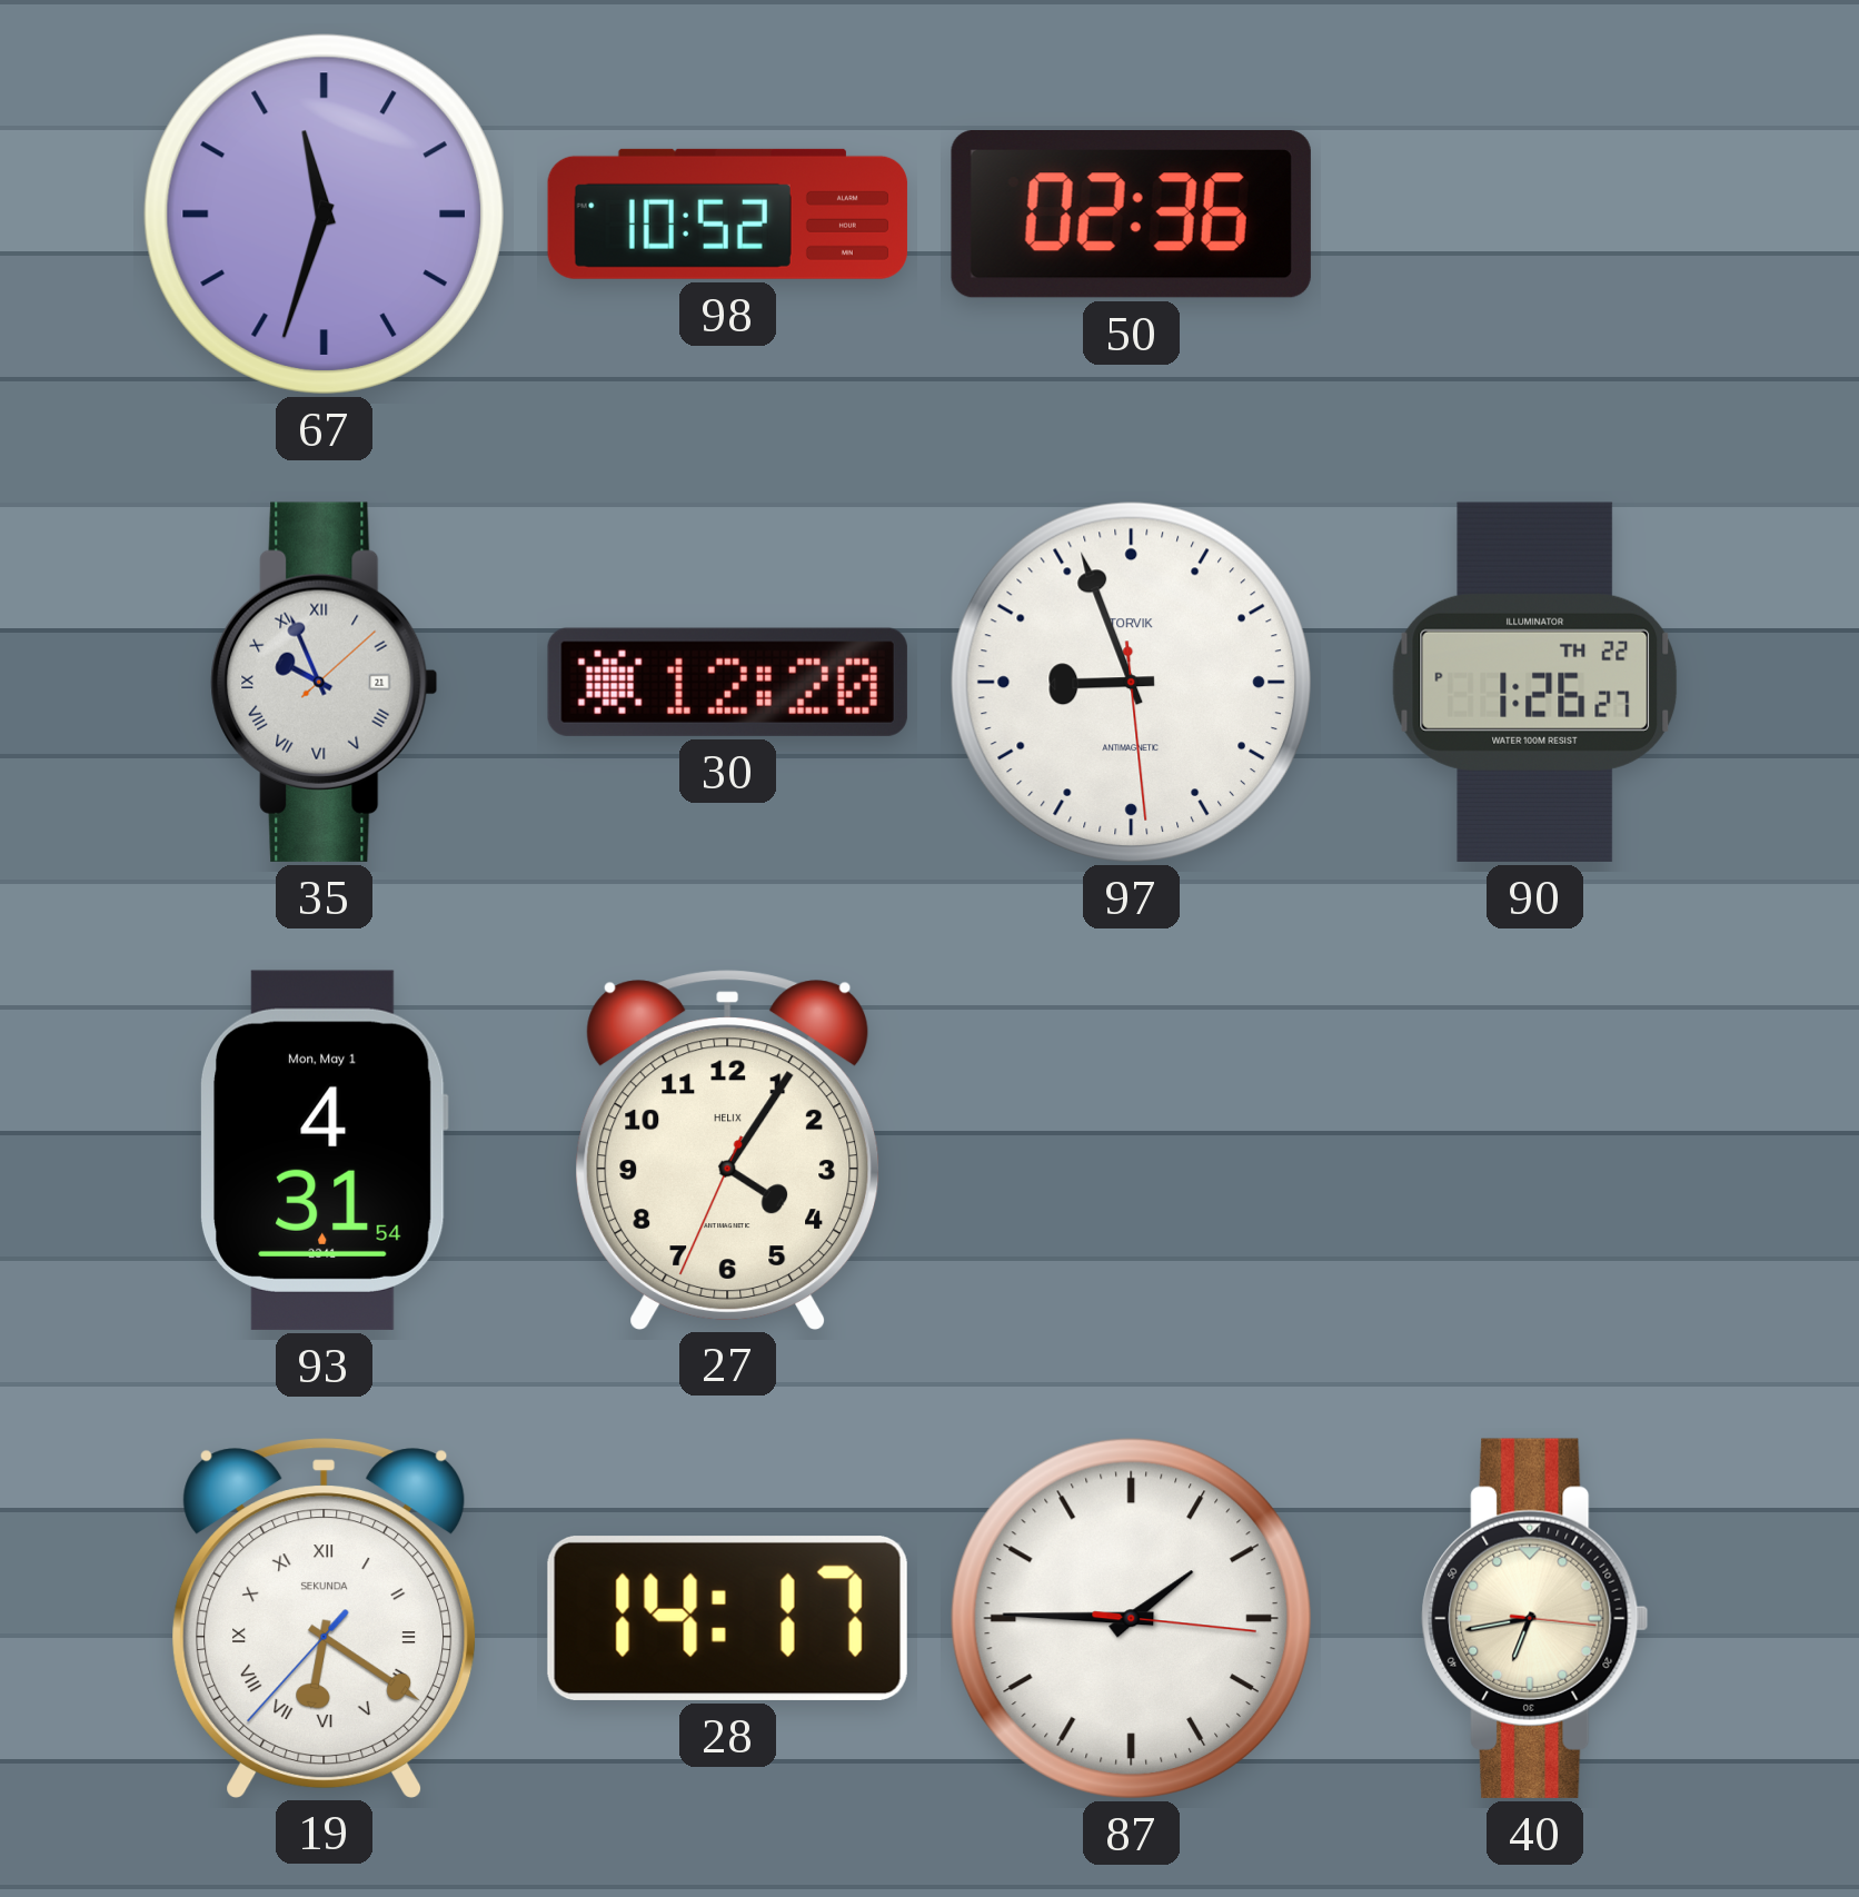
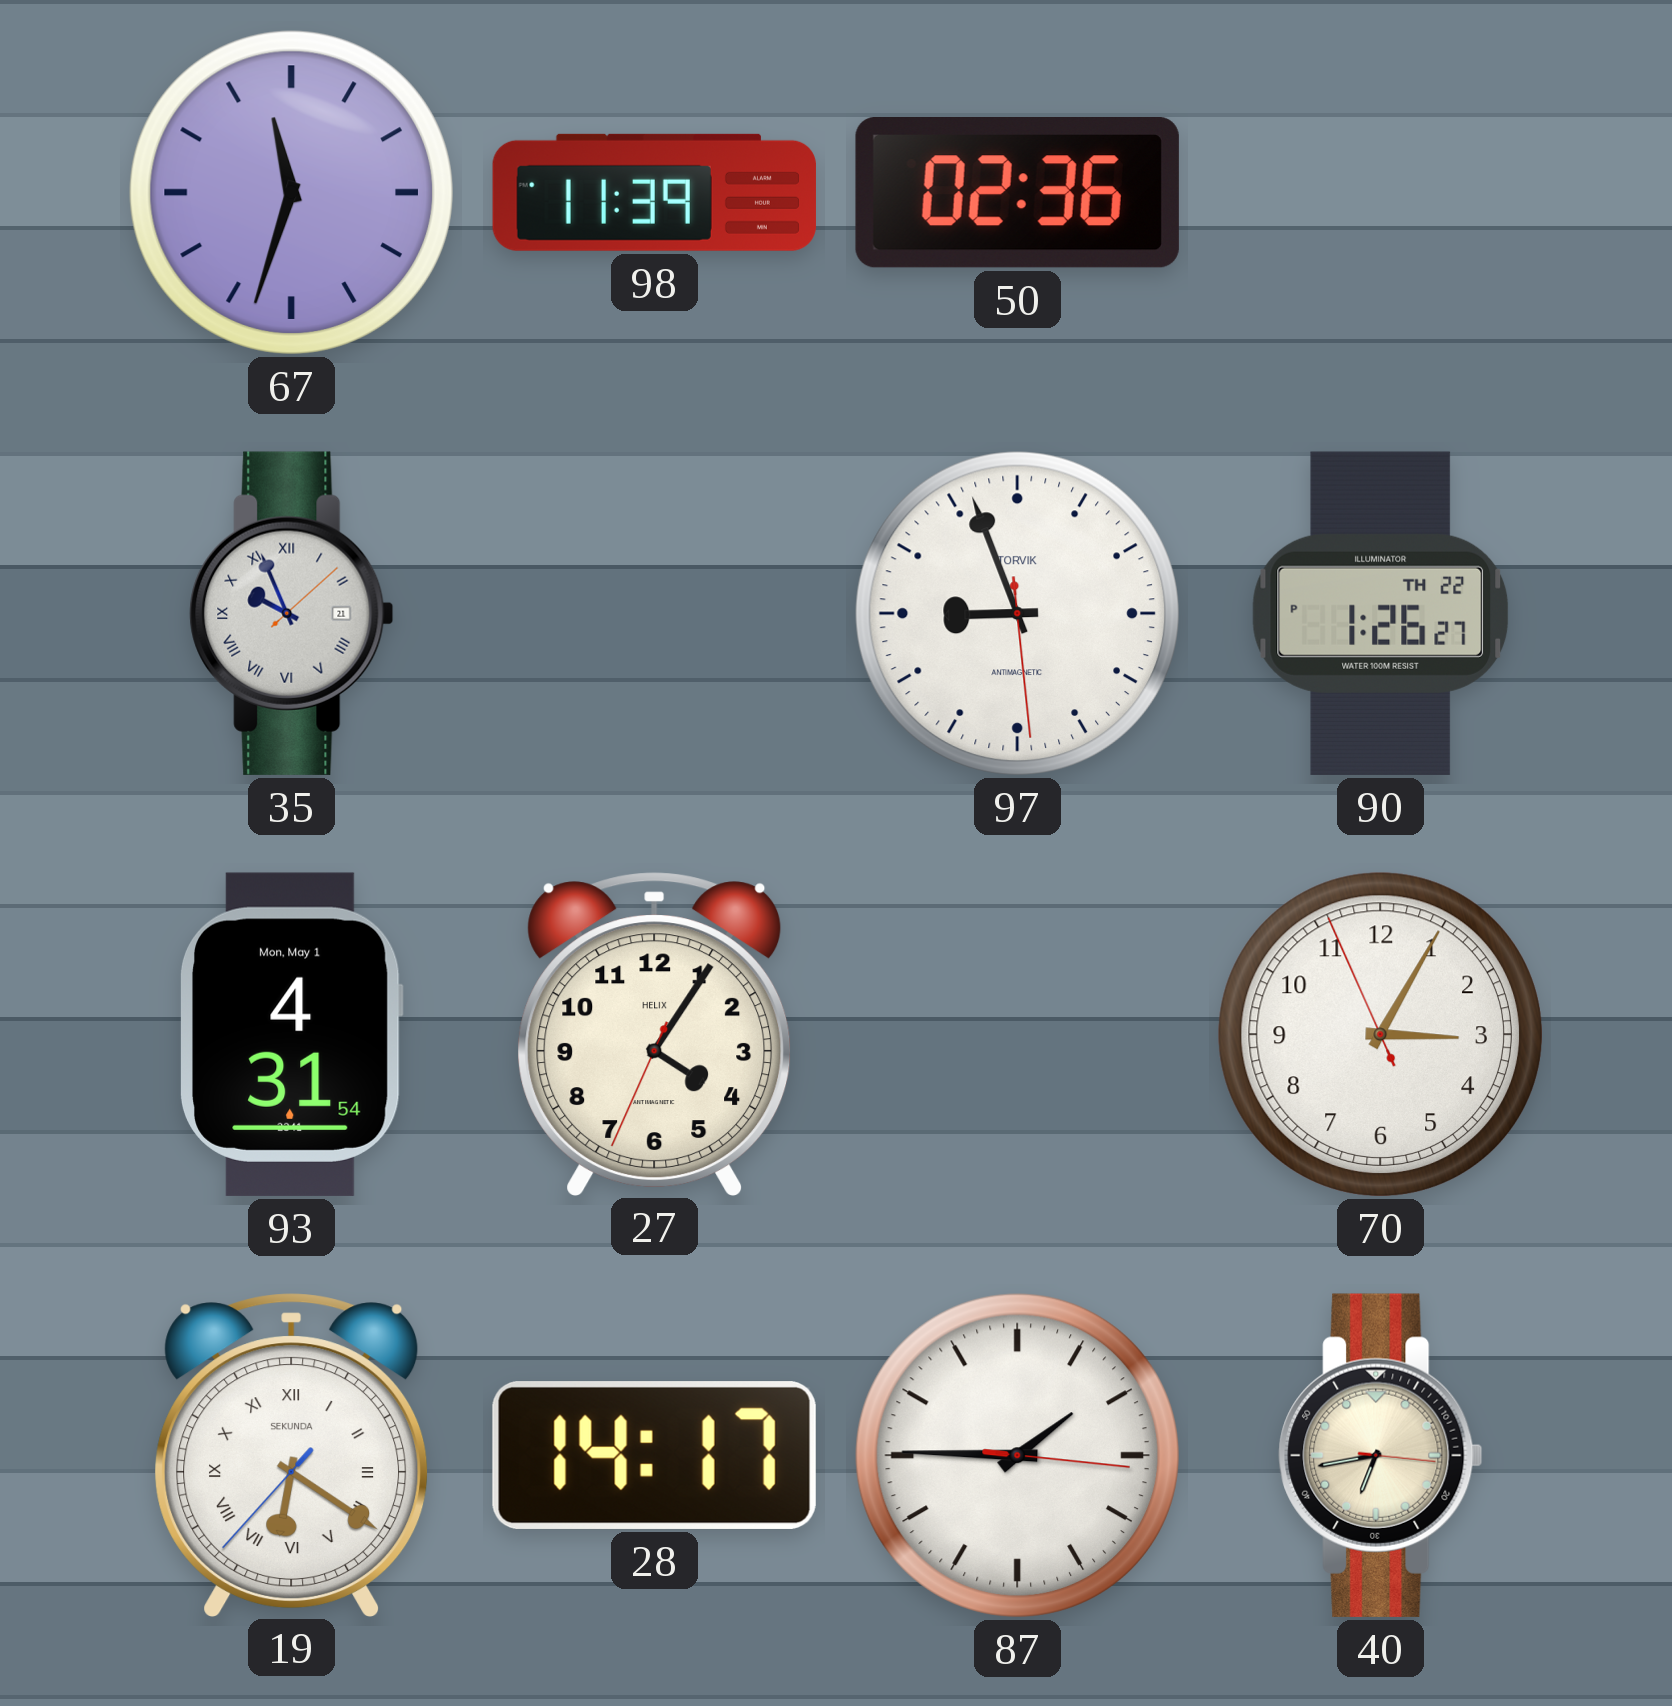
98: 10:52 -> 11:39
30: 12:20 -> none
70: none -> 3:04
